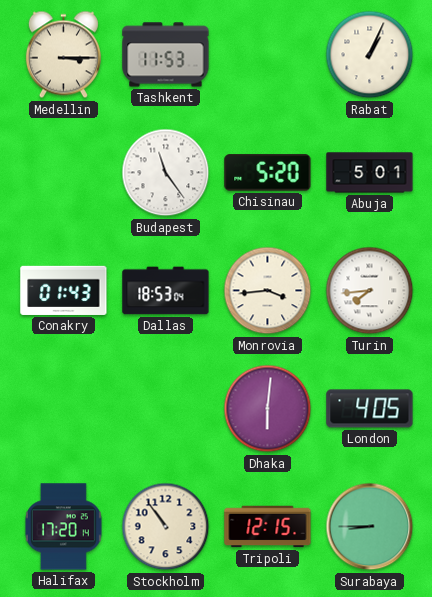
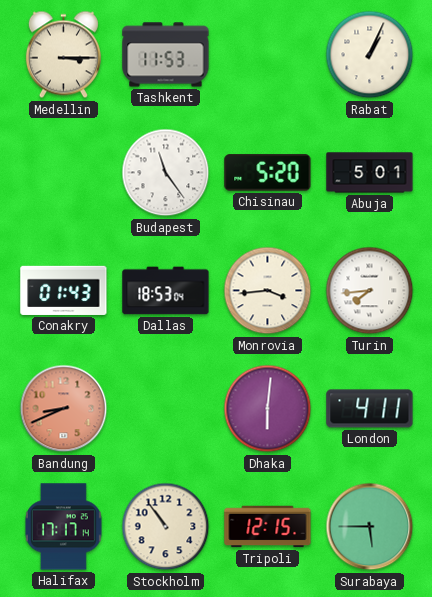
Bandung: none -> 8:41
London: 4:05 -> 4:11
Halifax: 17:20 -> 17:17
Surabaya: 8:45 -> 5:45
